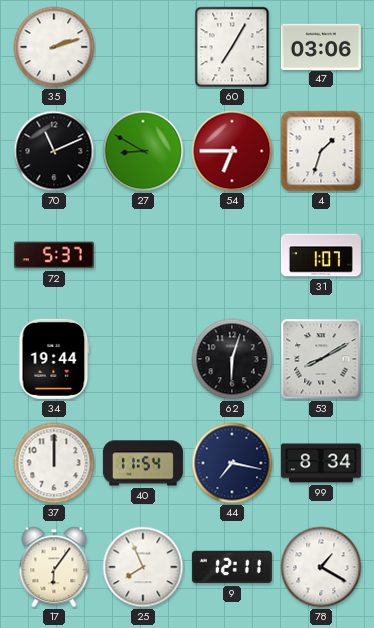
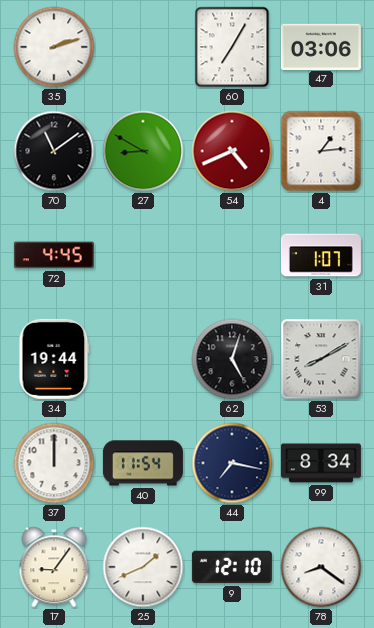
70: 11:11 -> 11:09
54: 6:45 -> 4:41
4: 1:33 -> 1:14
72: 5:37 -> 4:45
62: 6:03 -> 5:03
17: 6:06 -> 9:06
25: 7:56 -> 1:41
9: 12:11 -> 12:10
78: 1:20 -> 8:21
